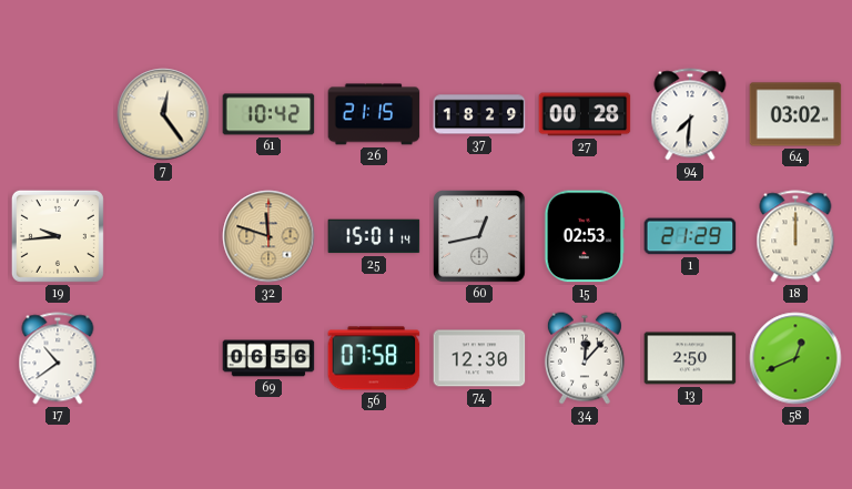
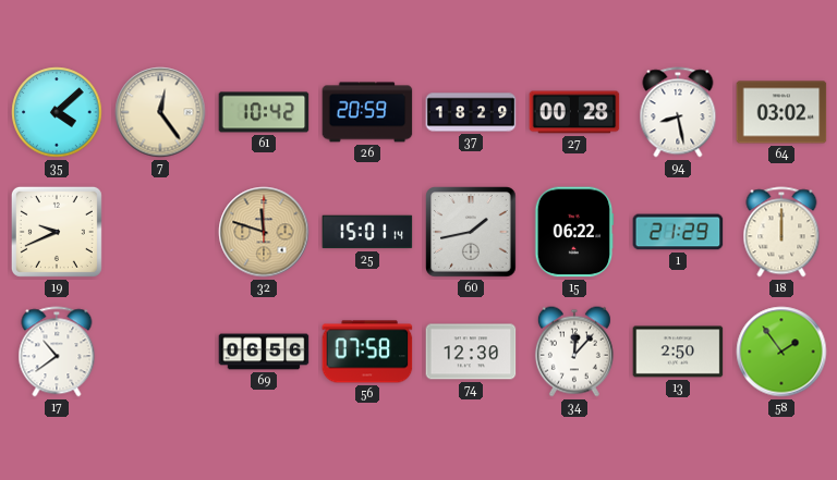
35: none -> 4:08
26: 21:15 -> 20:59
94: 7:31 -> 8:28
19: 9:44 -> 9:41
60: 12:43 -> 1:43
15: 02:53 -> 06:22
58: 12:41 -> 1:54
